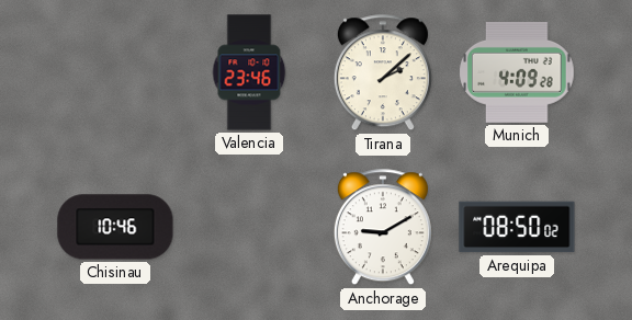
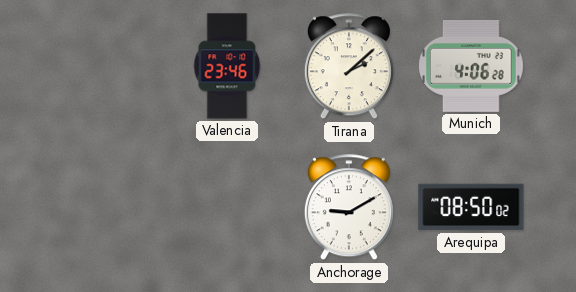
Munich: 4:09 -> 4:06
Chisinau: 10:46 -> none
